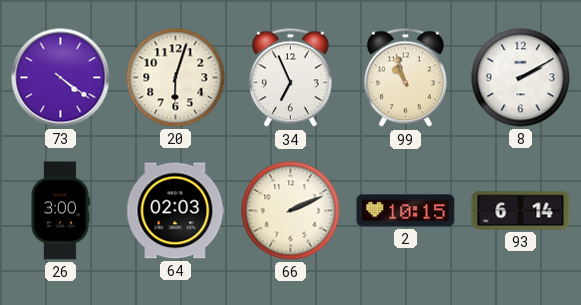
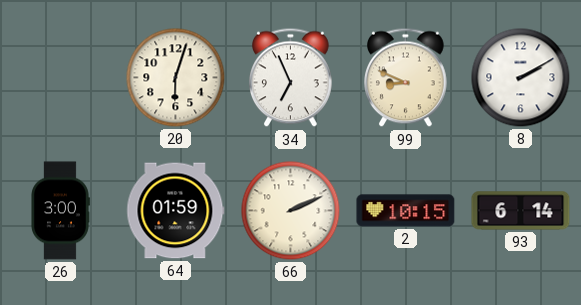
73: 4:21 -> none
99: 10:57 -> 8:49
64: 02:03 -> 01:59
